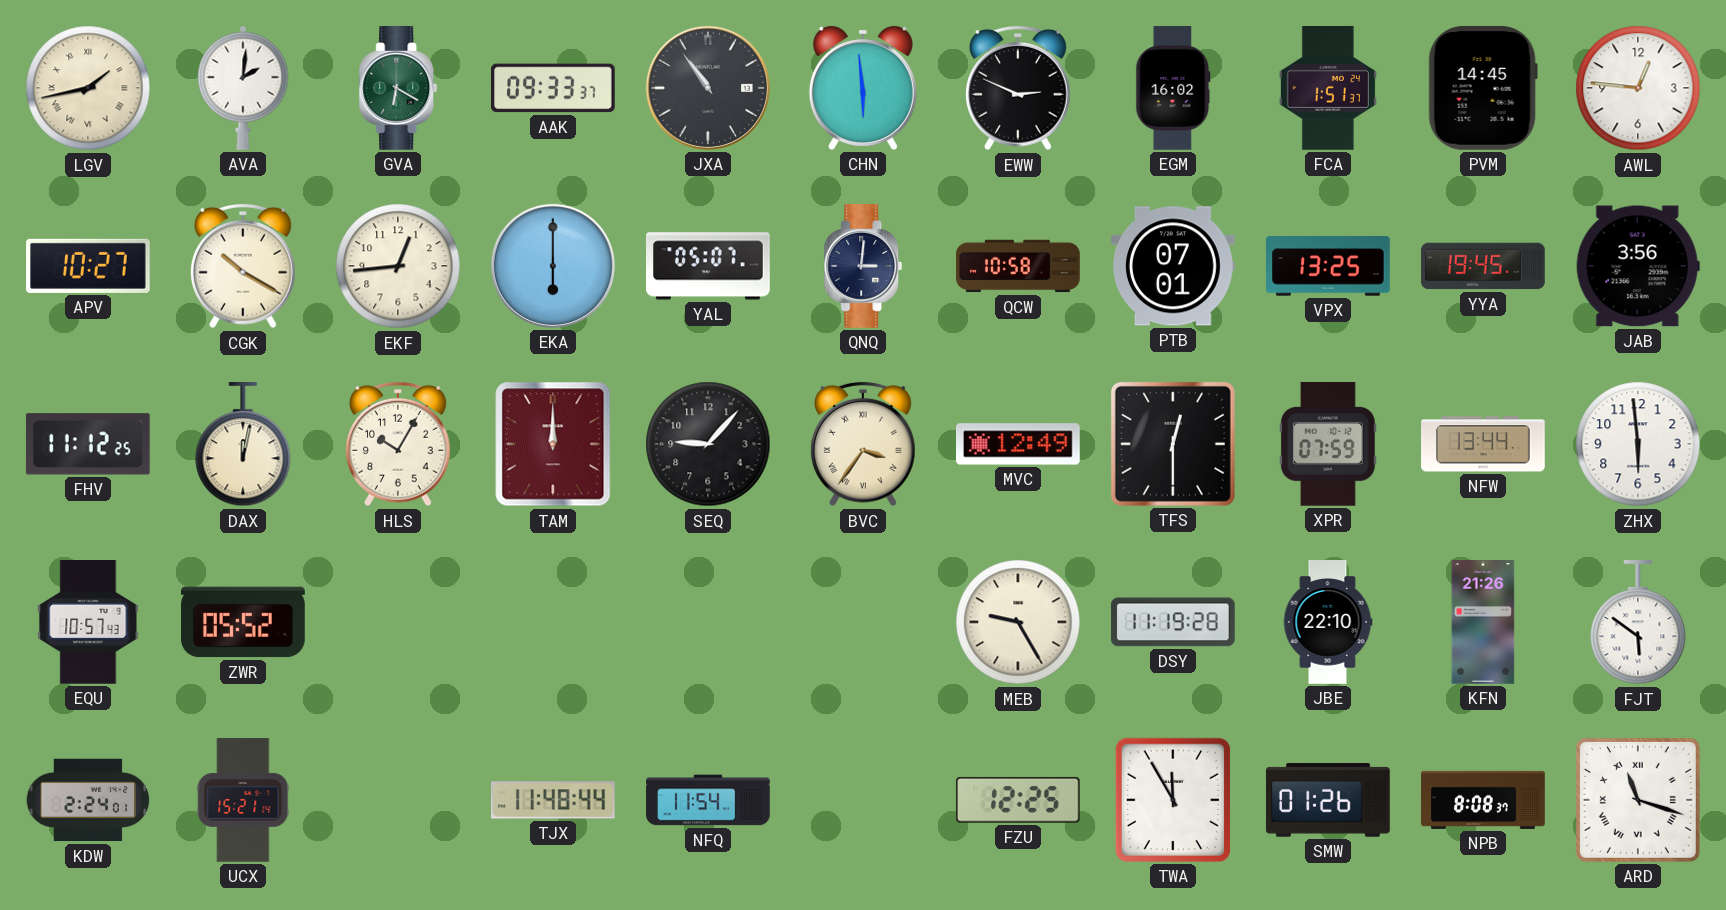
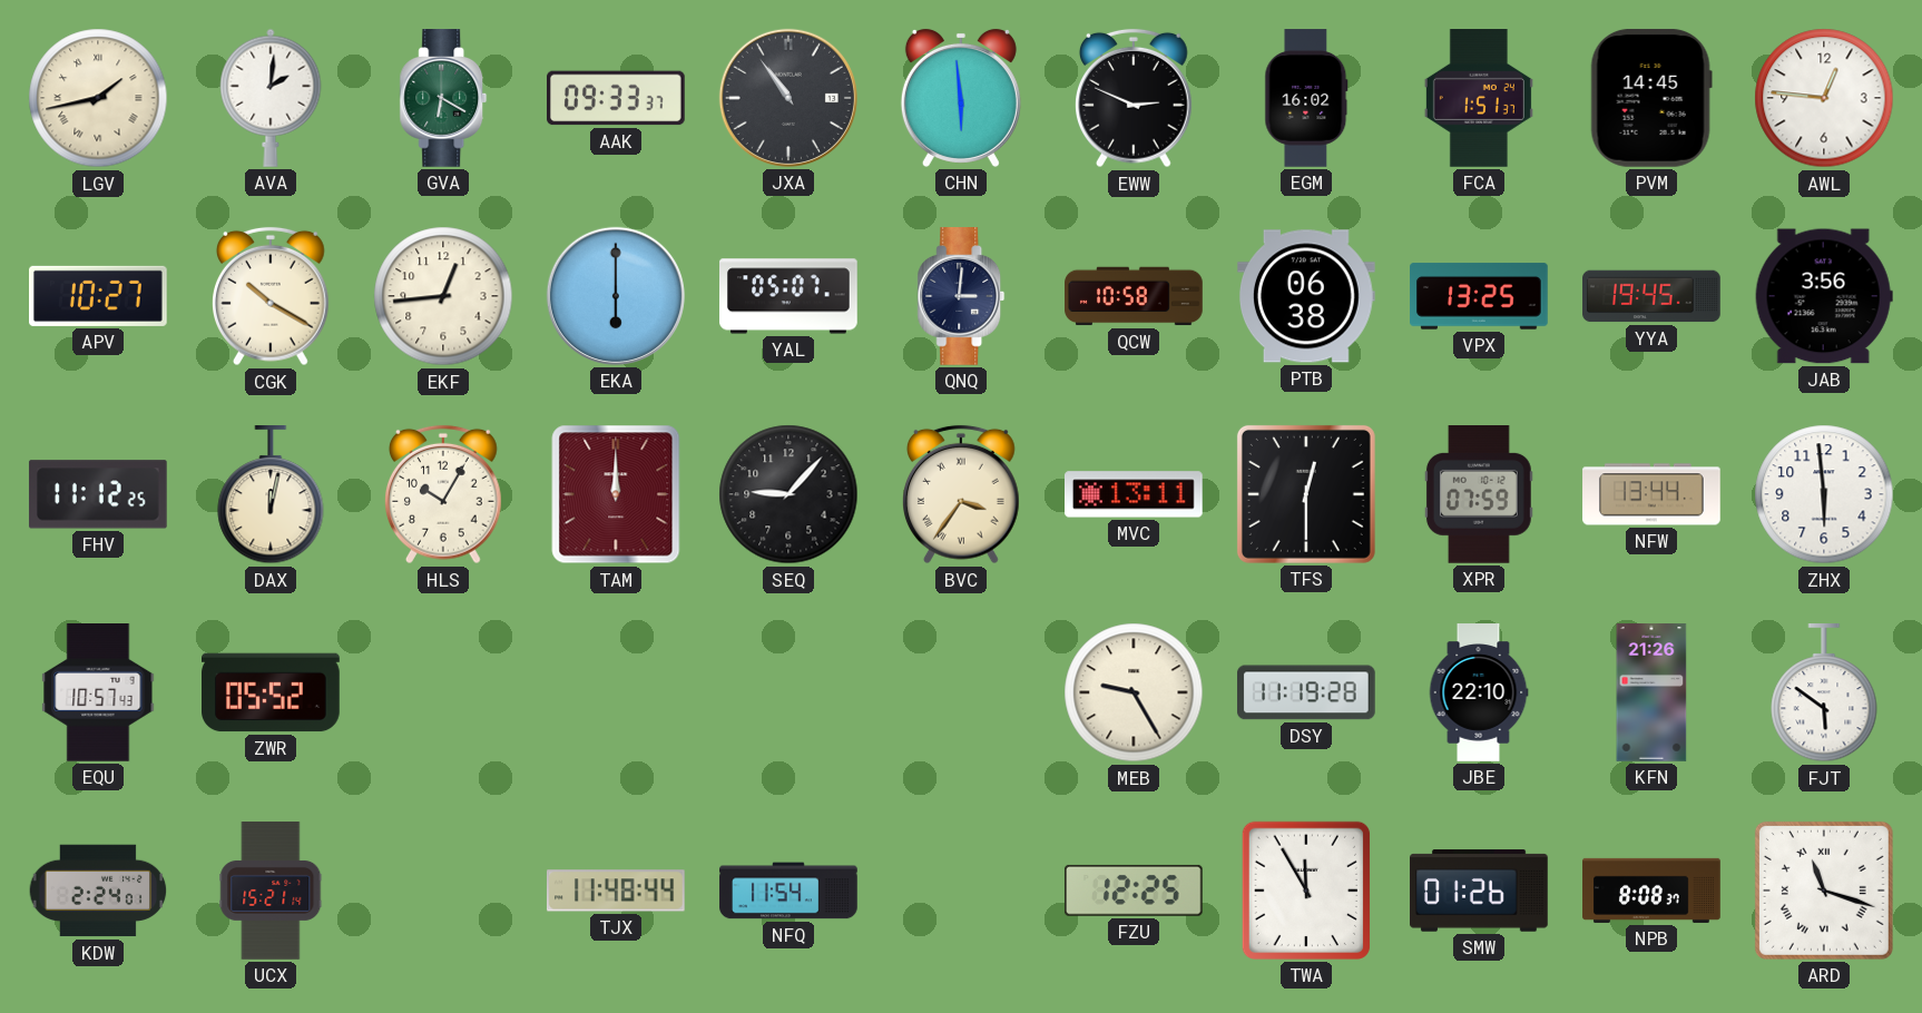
PTB: 07:01 -> 06:38
MVC: 12:49 -> 13:11
